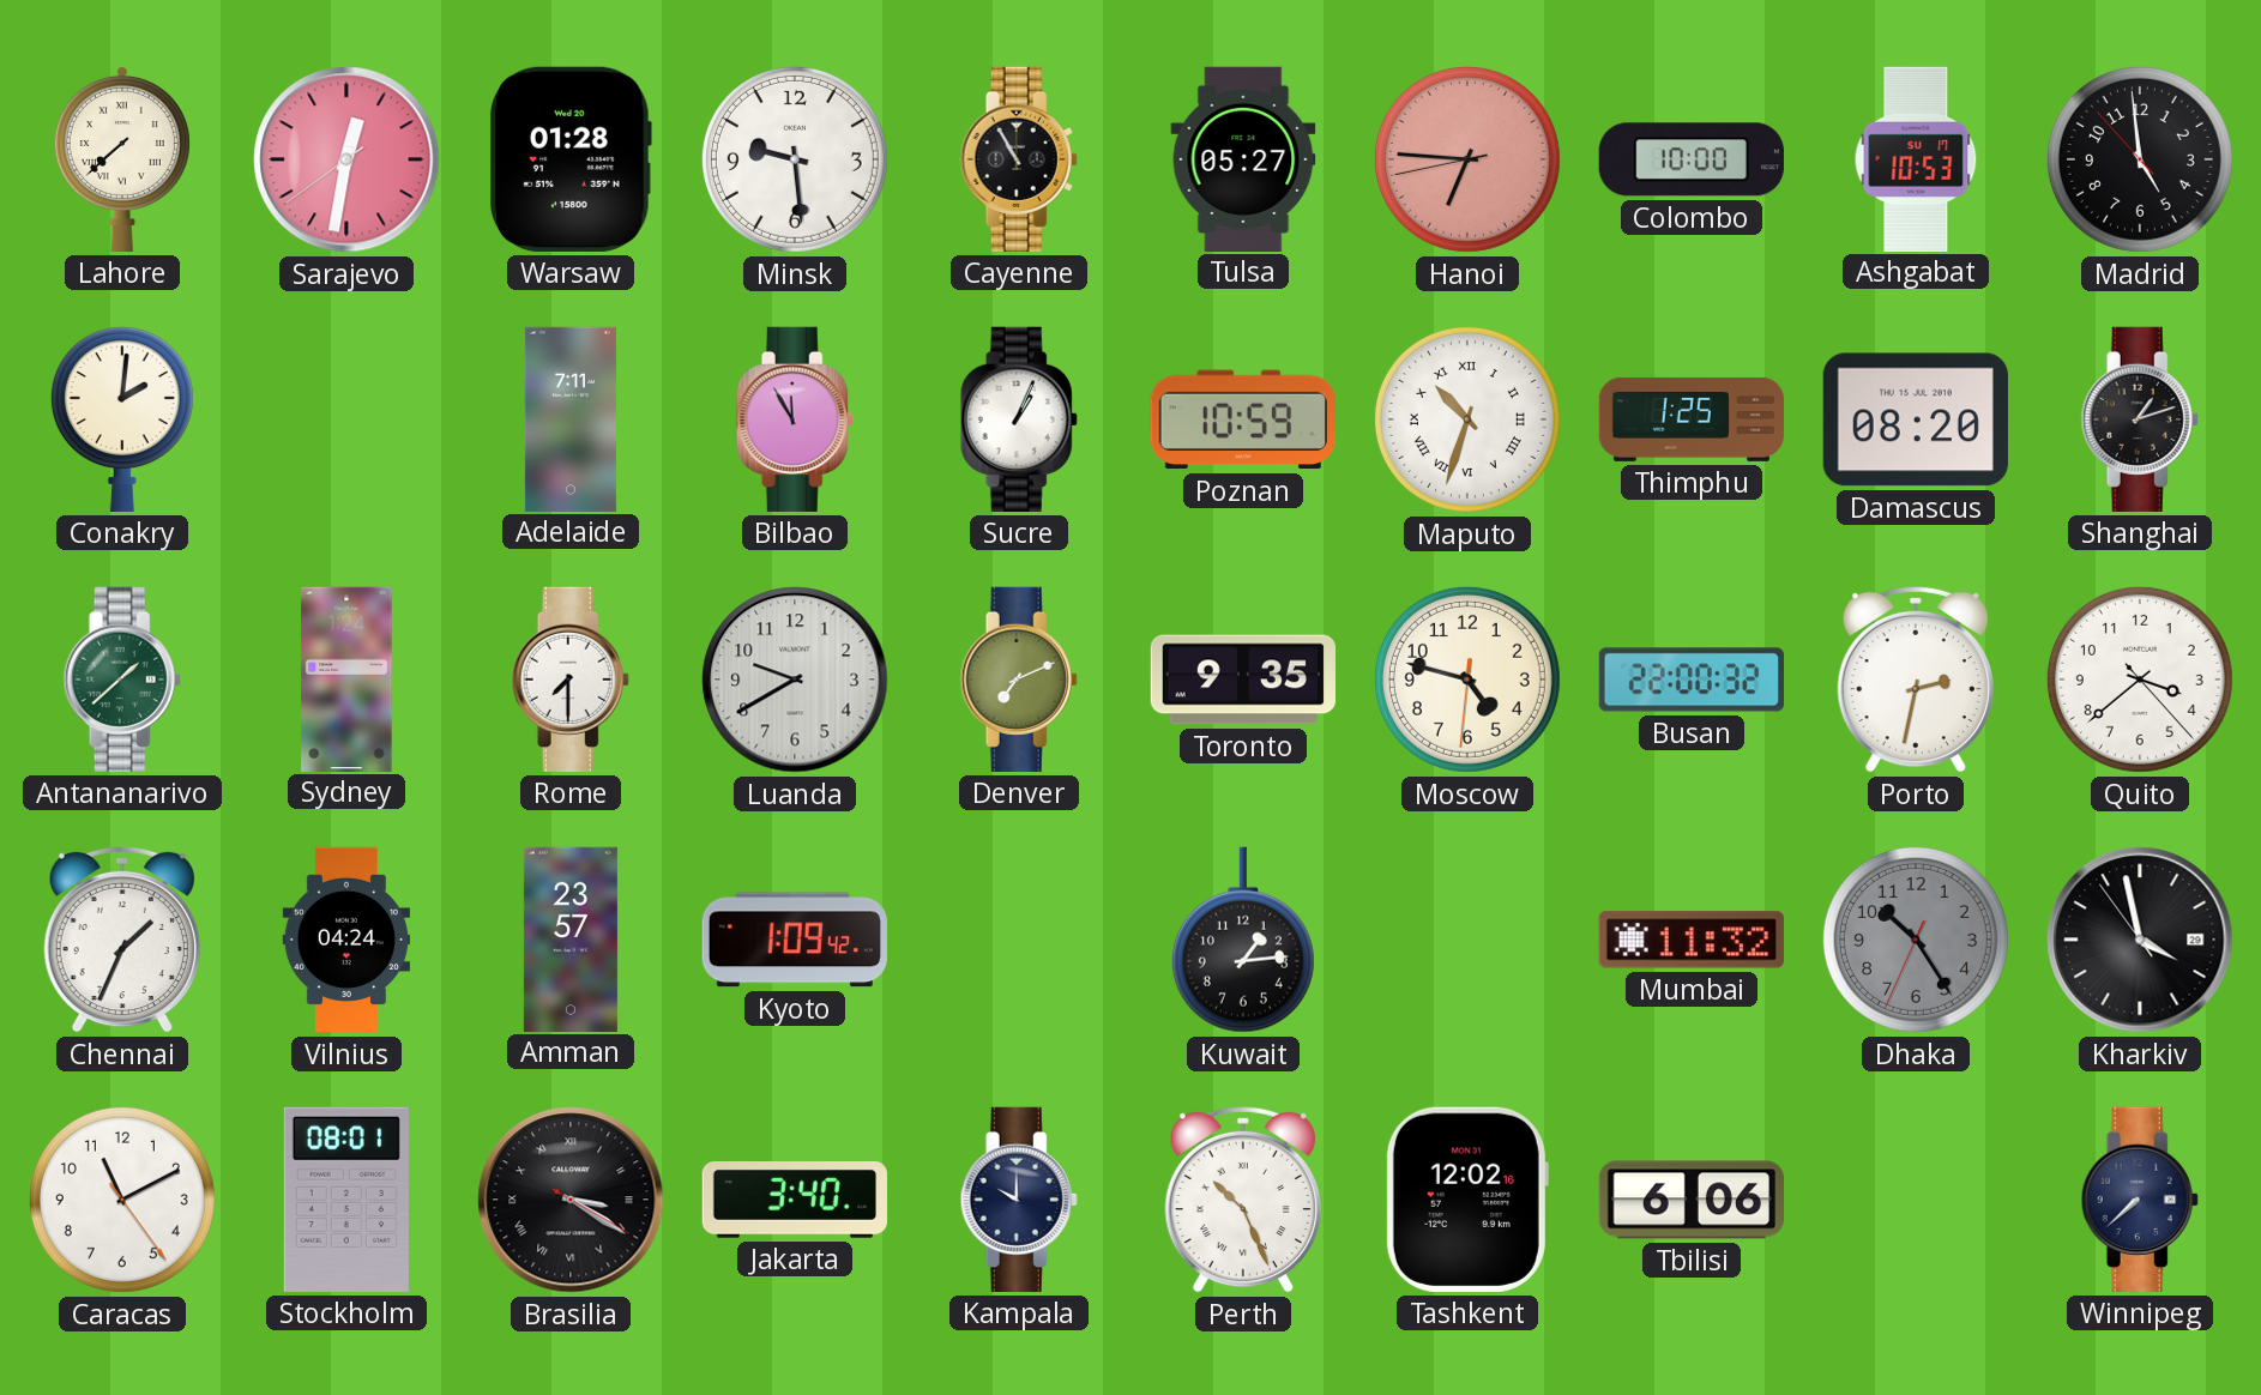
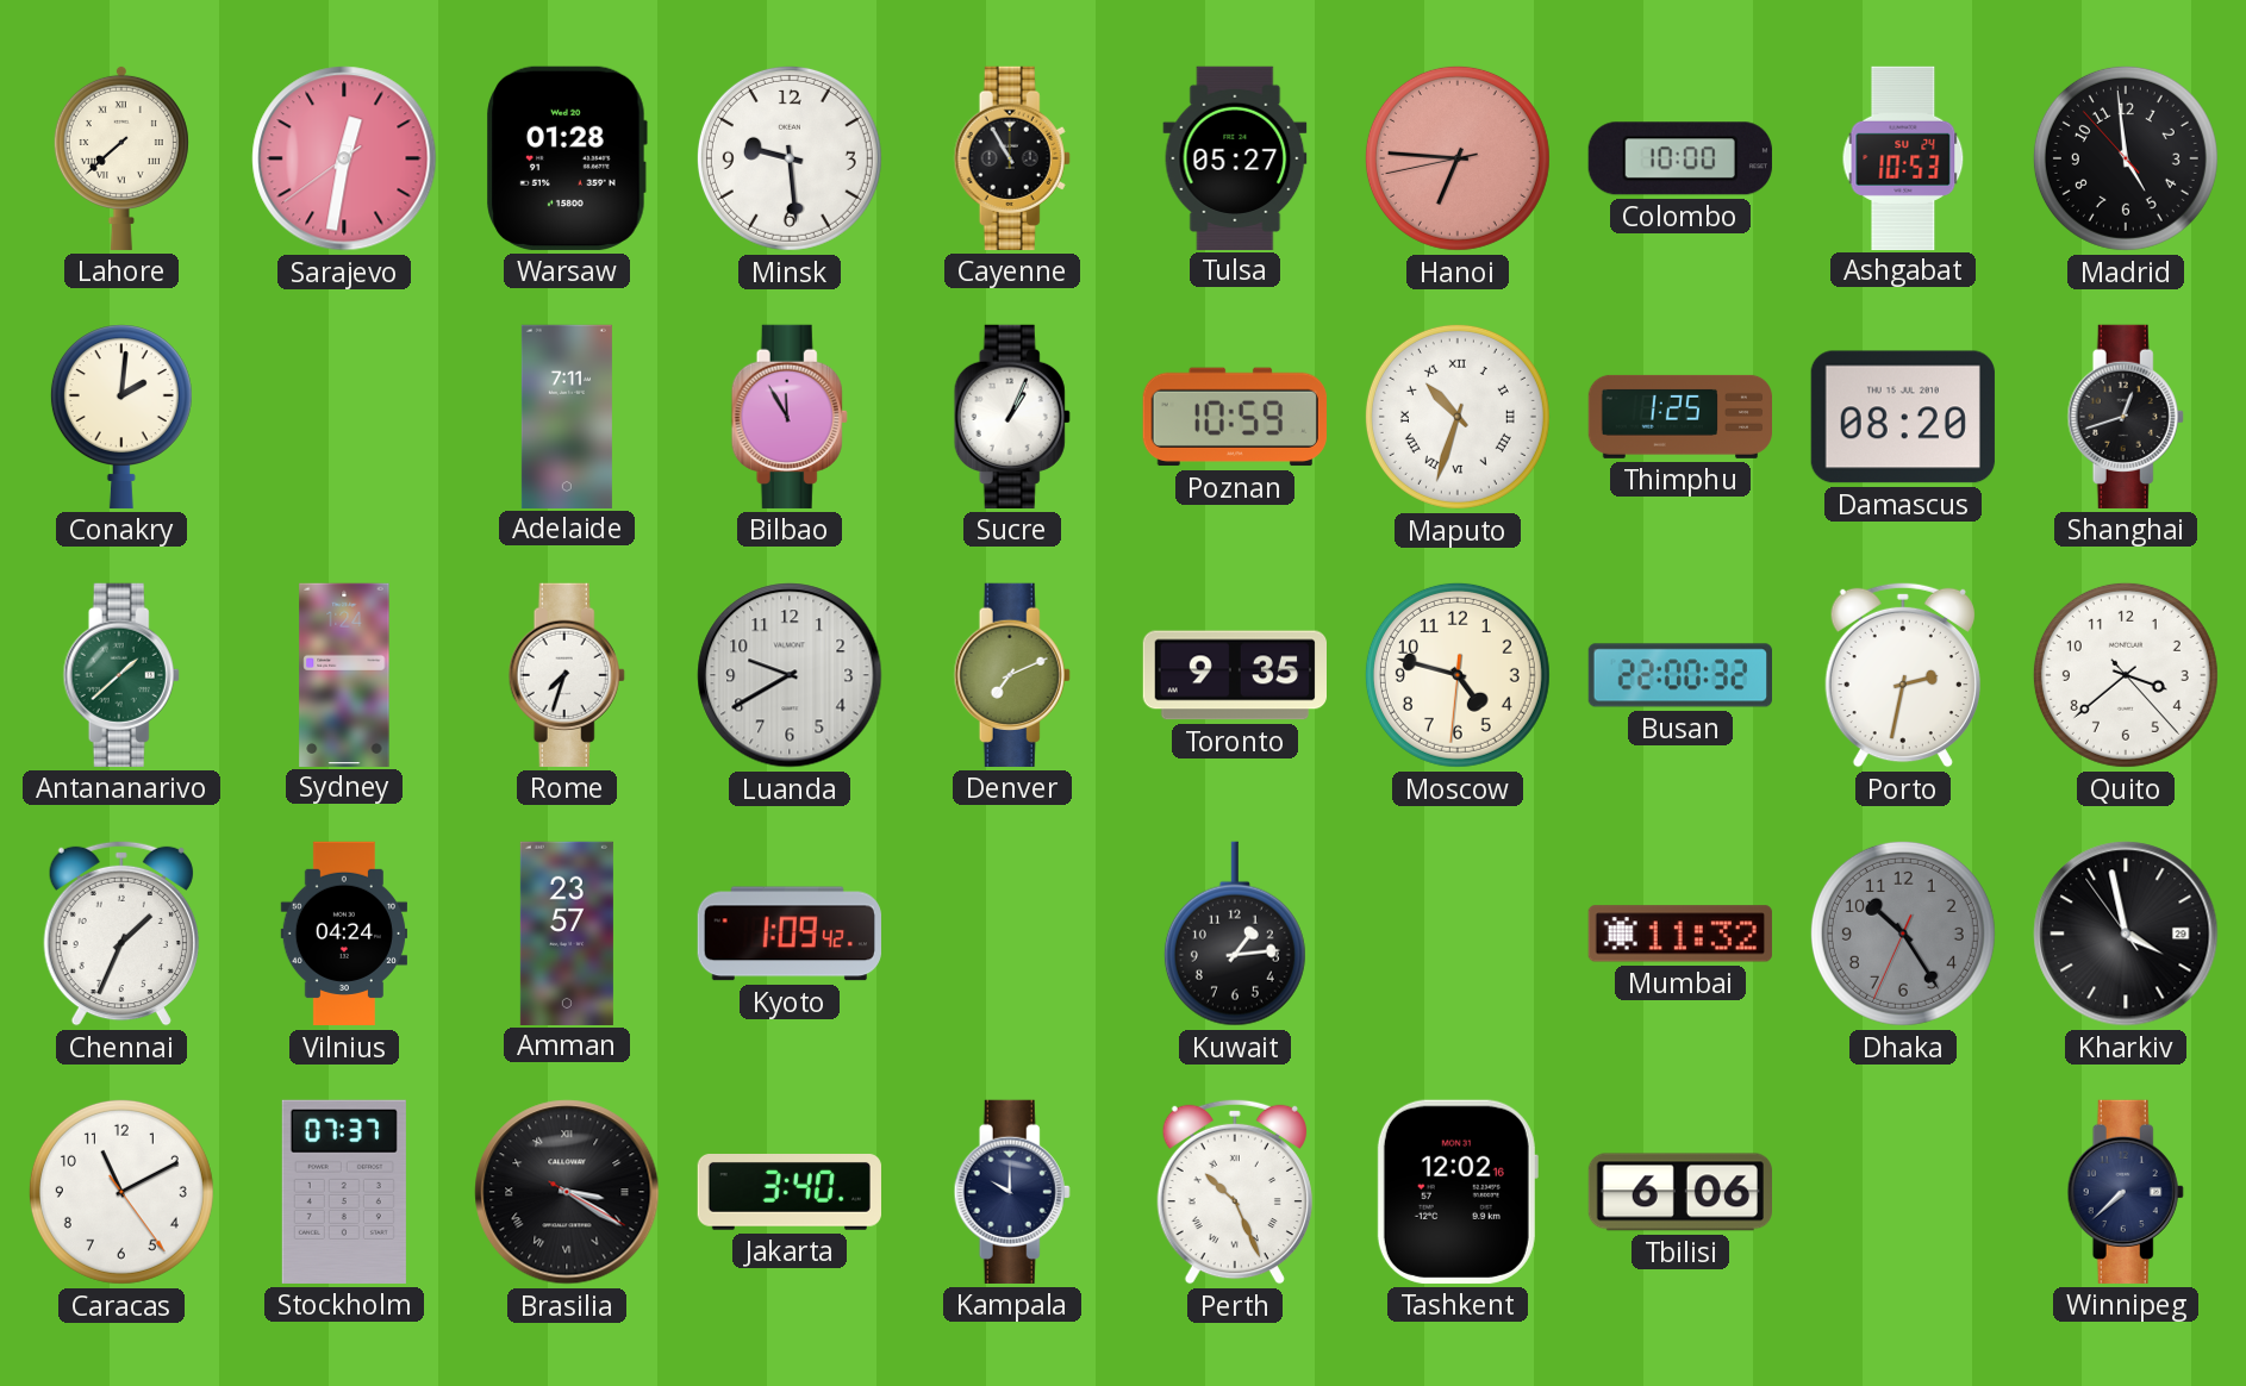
Ashgabat date: SU 17 -> SU 24
Shanghai: 1:12 -> 12:42
Rome: 7:30 -> 7:33
Stockholm: 08:01 -> 07:37
